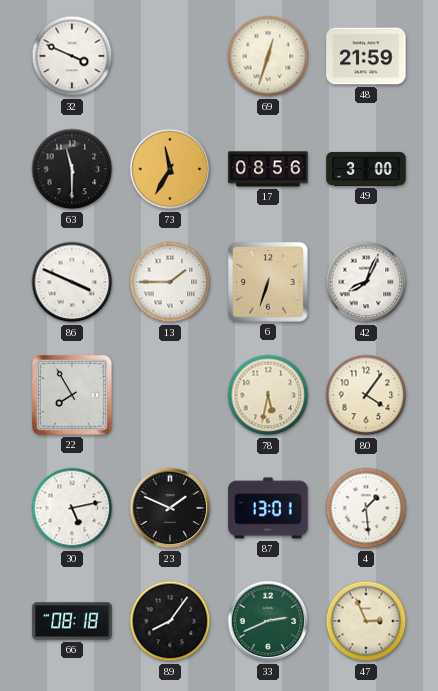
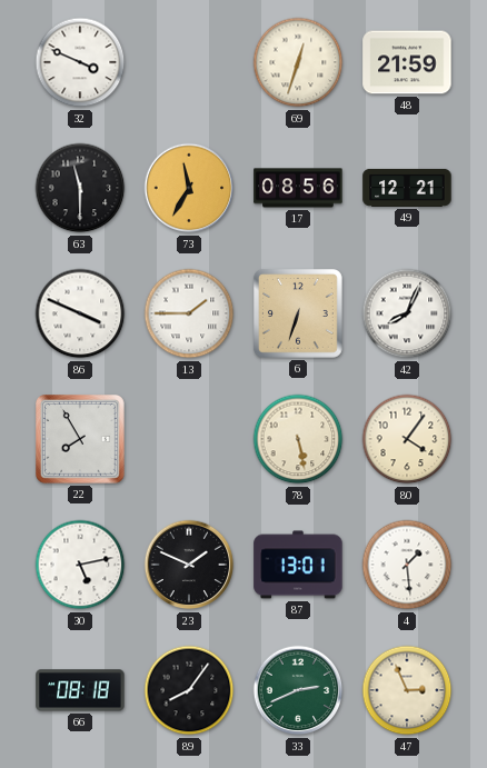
49: 3:00 -> 12:21
78: 5:32 -> 5:28
